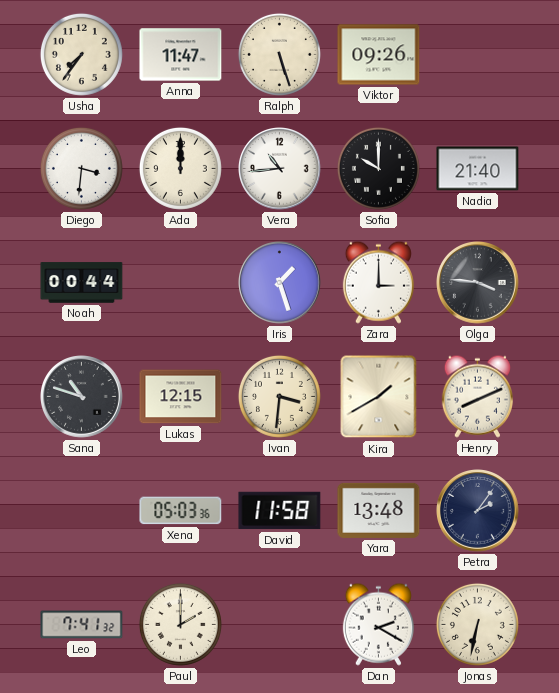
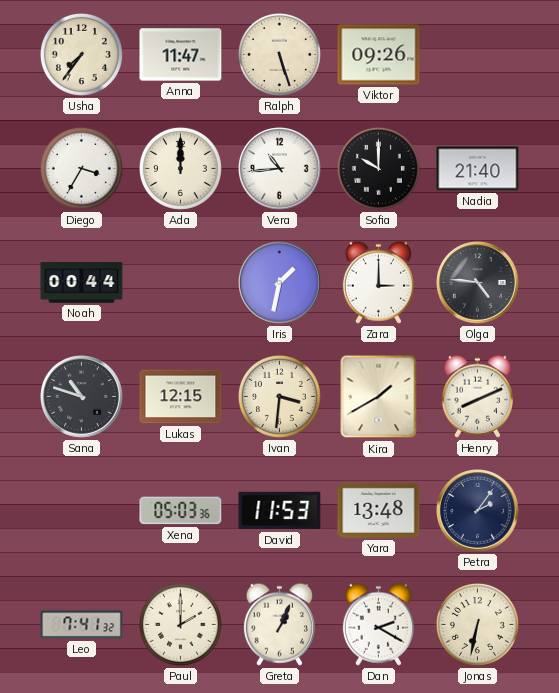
Diego: 3:31 -> 3:35
Iris: 1:27 -> 1:32
Olga: 3:46 -> 4:46
David: 11:58 -> 11:53
Greta: none -> 1:04
